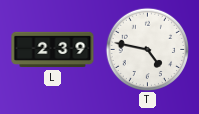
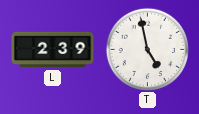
T: 4:47 -> 4:58
